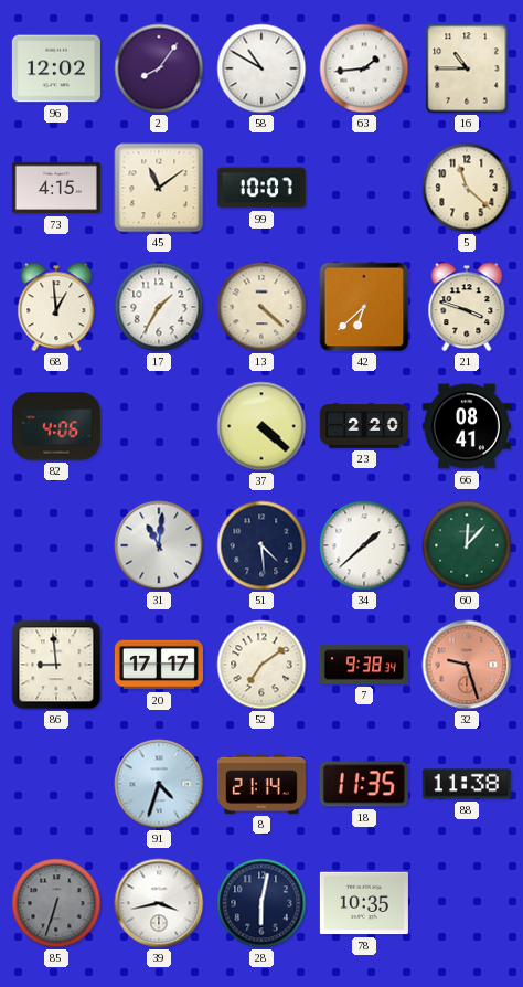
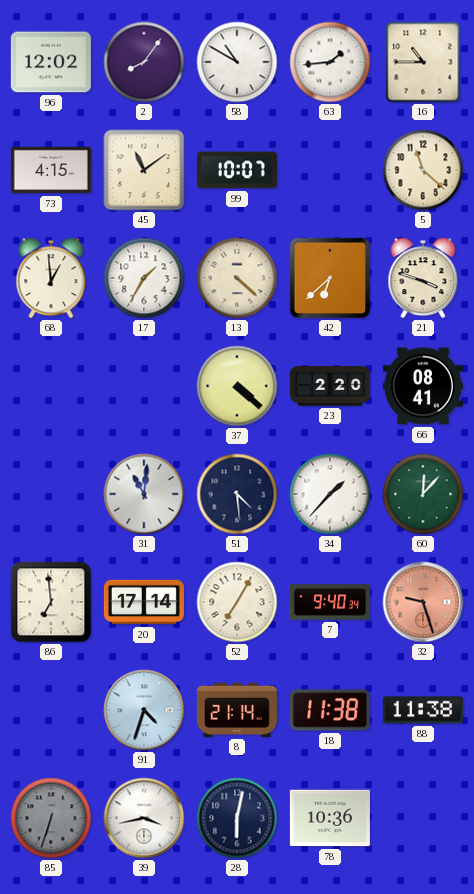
82: 4:06 -> none
34: 1:38 -> 1:37
86: 8:59 -> 6:59
20: 17:17 -> 17:14
52: 7:09 -> 7:05
7: 9:38 -> 9:40
18: 11:35 -> 11:38
78: 10:35 -> 10:36
